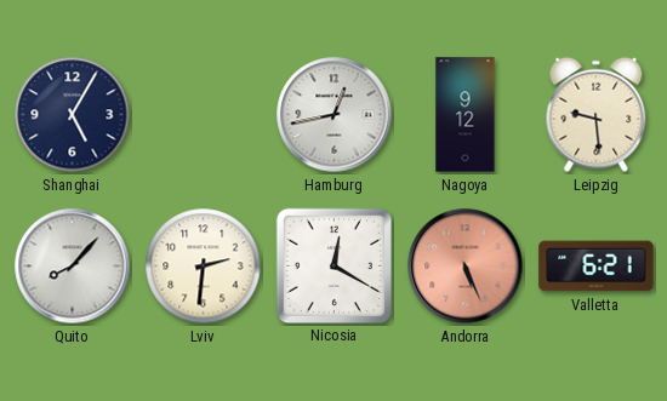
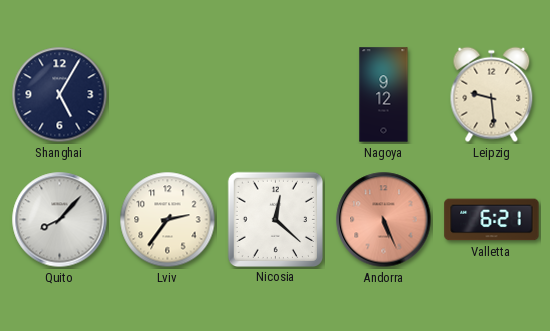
Hamburg: 12:43 -> none
Lviv: 2:31 -> 2:36
Nicosia: 12:20 -> 12:22
